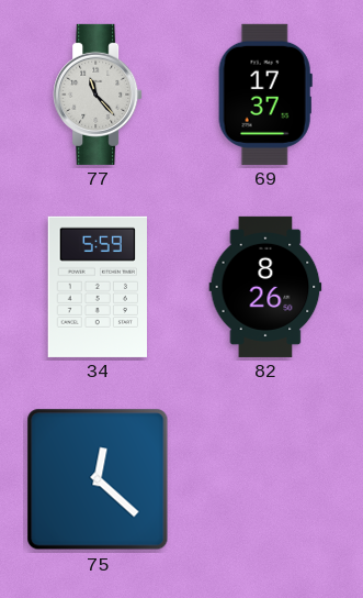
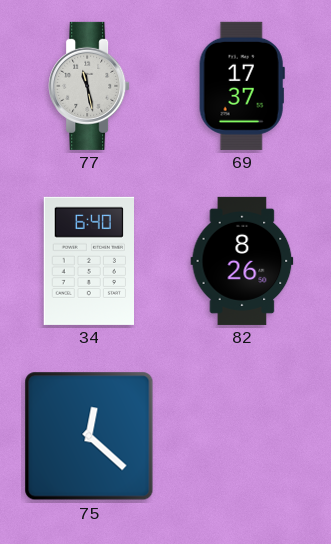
77: 11:23 -> 11:28
34: 5:59 -> 6:40
